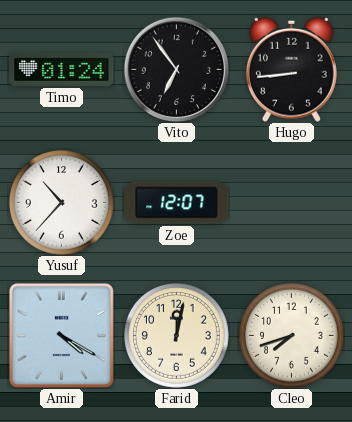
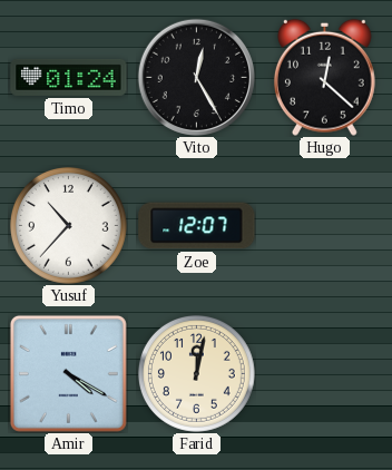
Vito: 6:54 -> 12:25
Hugo: 8:44 -> 12:22
Cleo: 7:42 -> none
